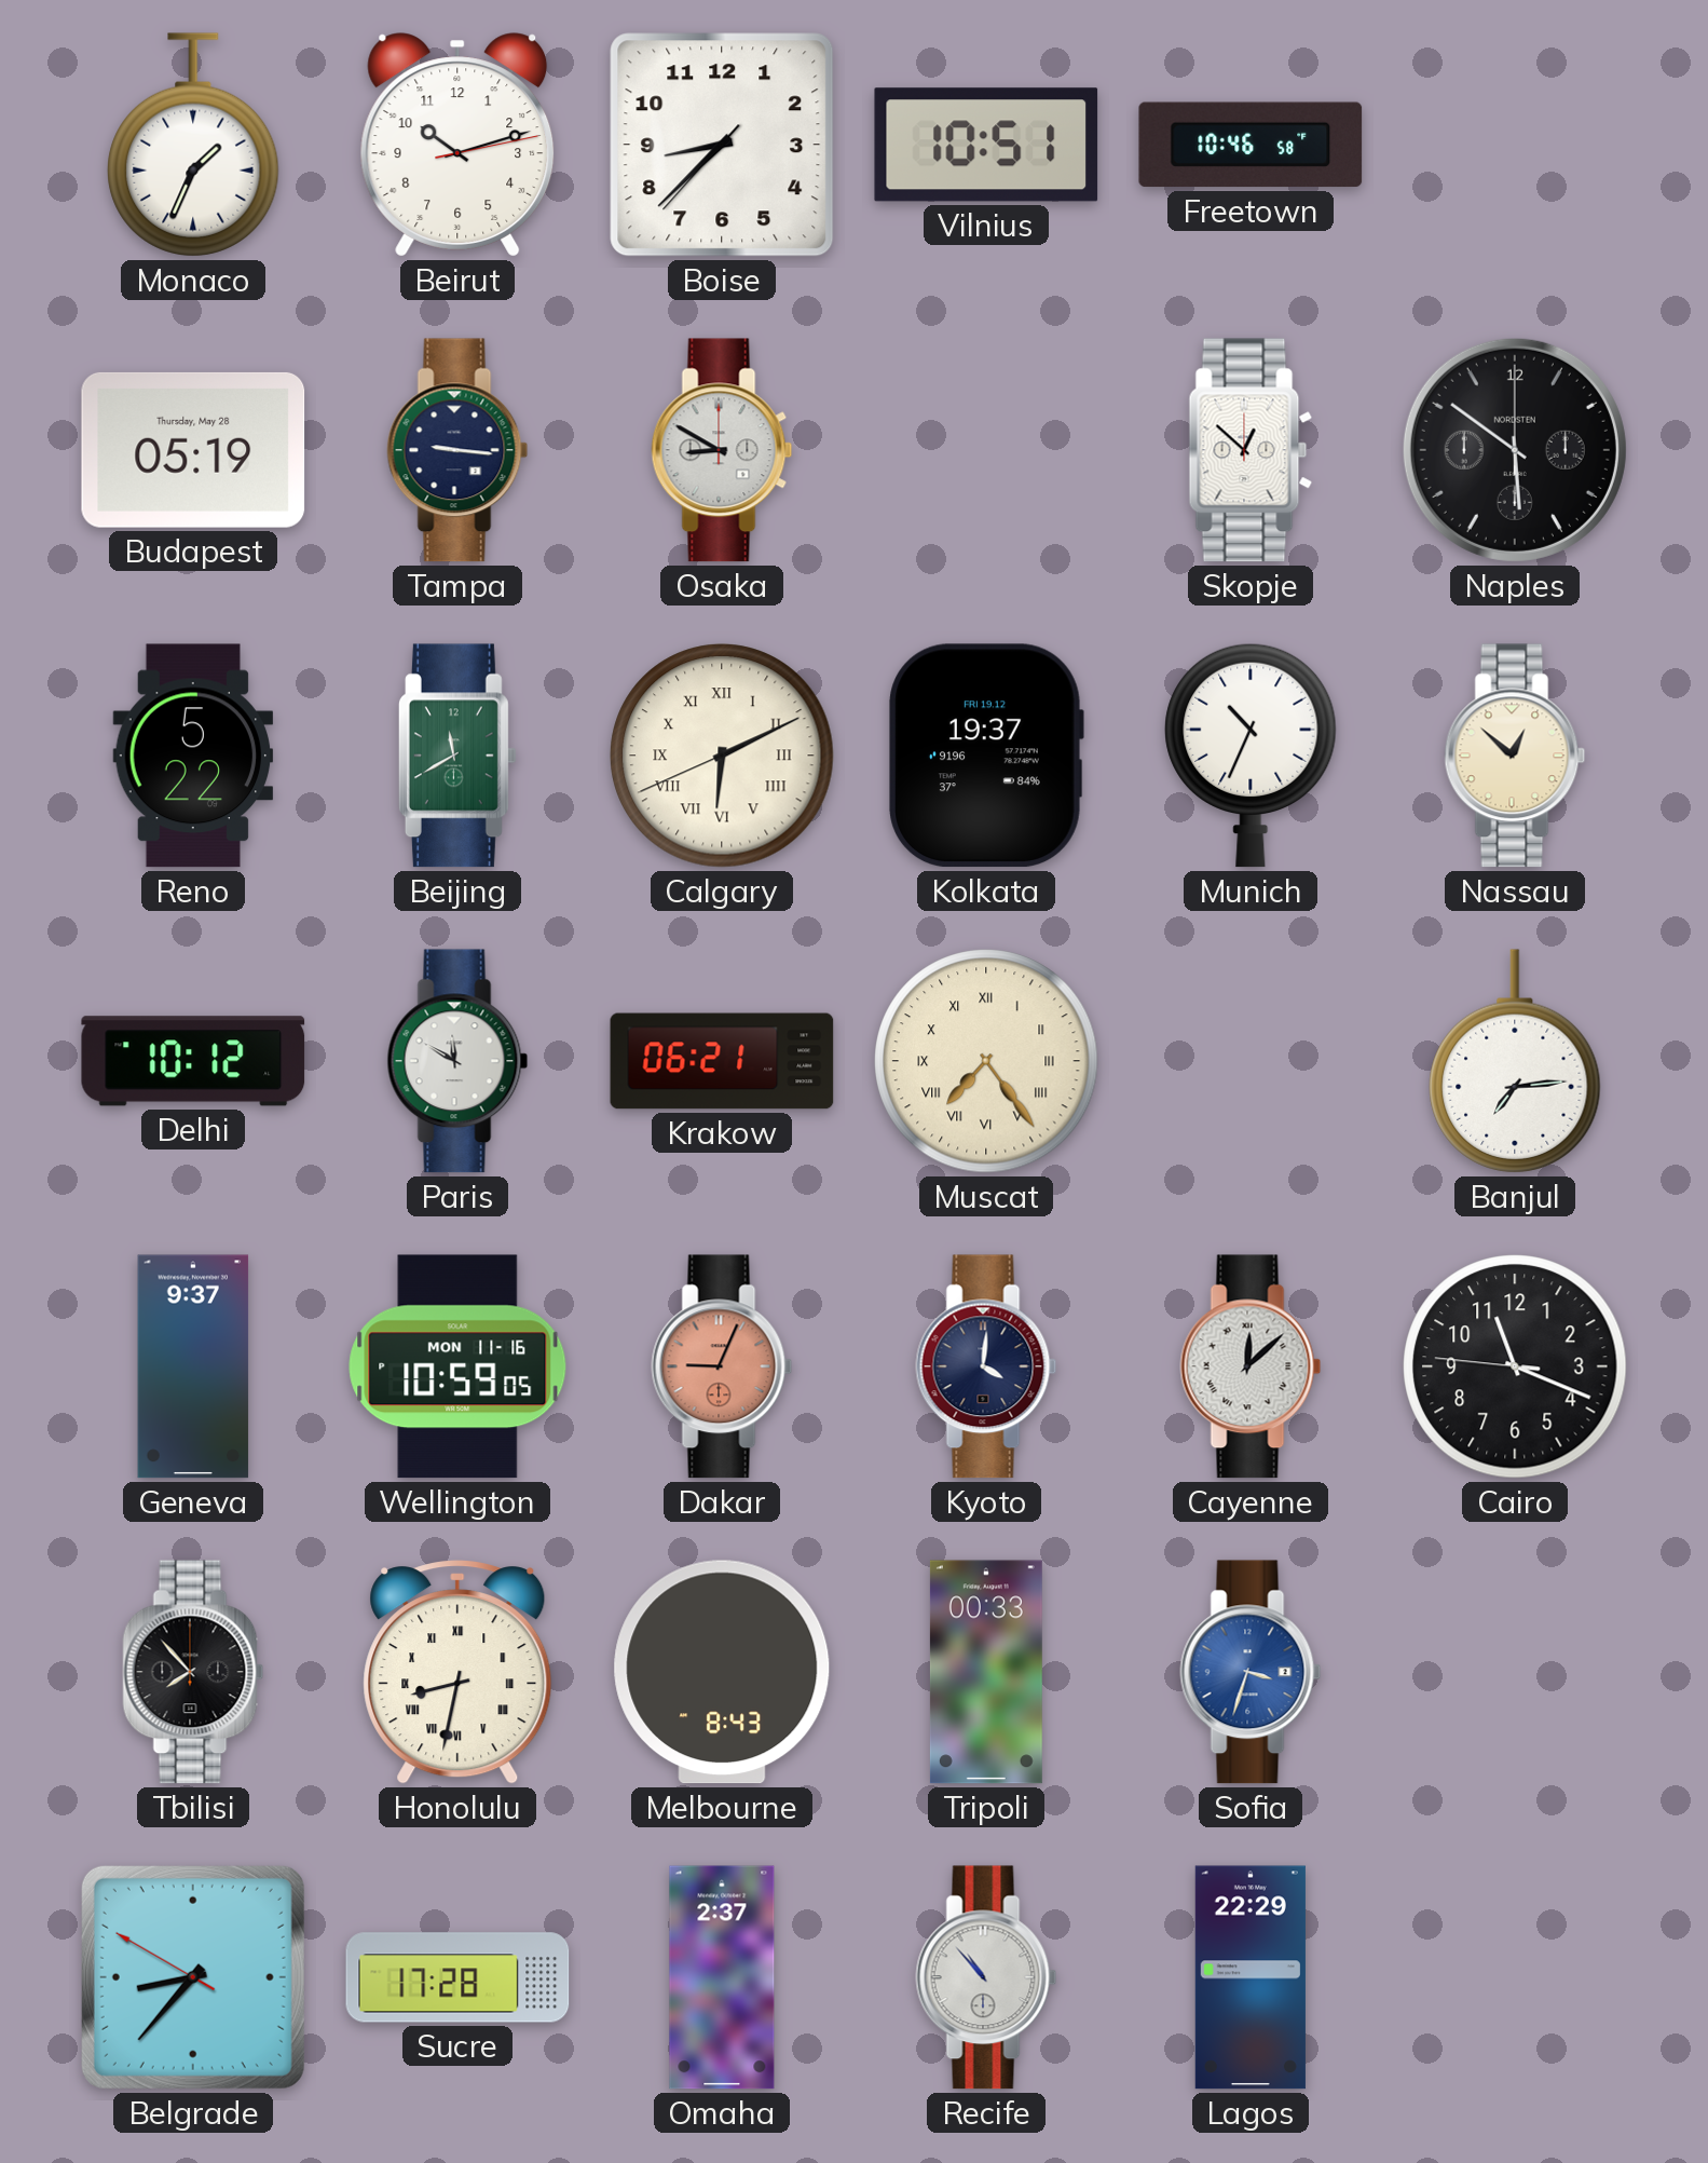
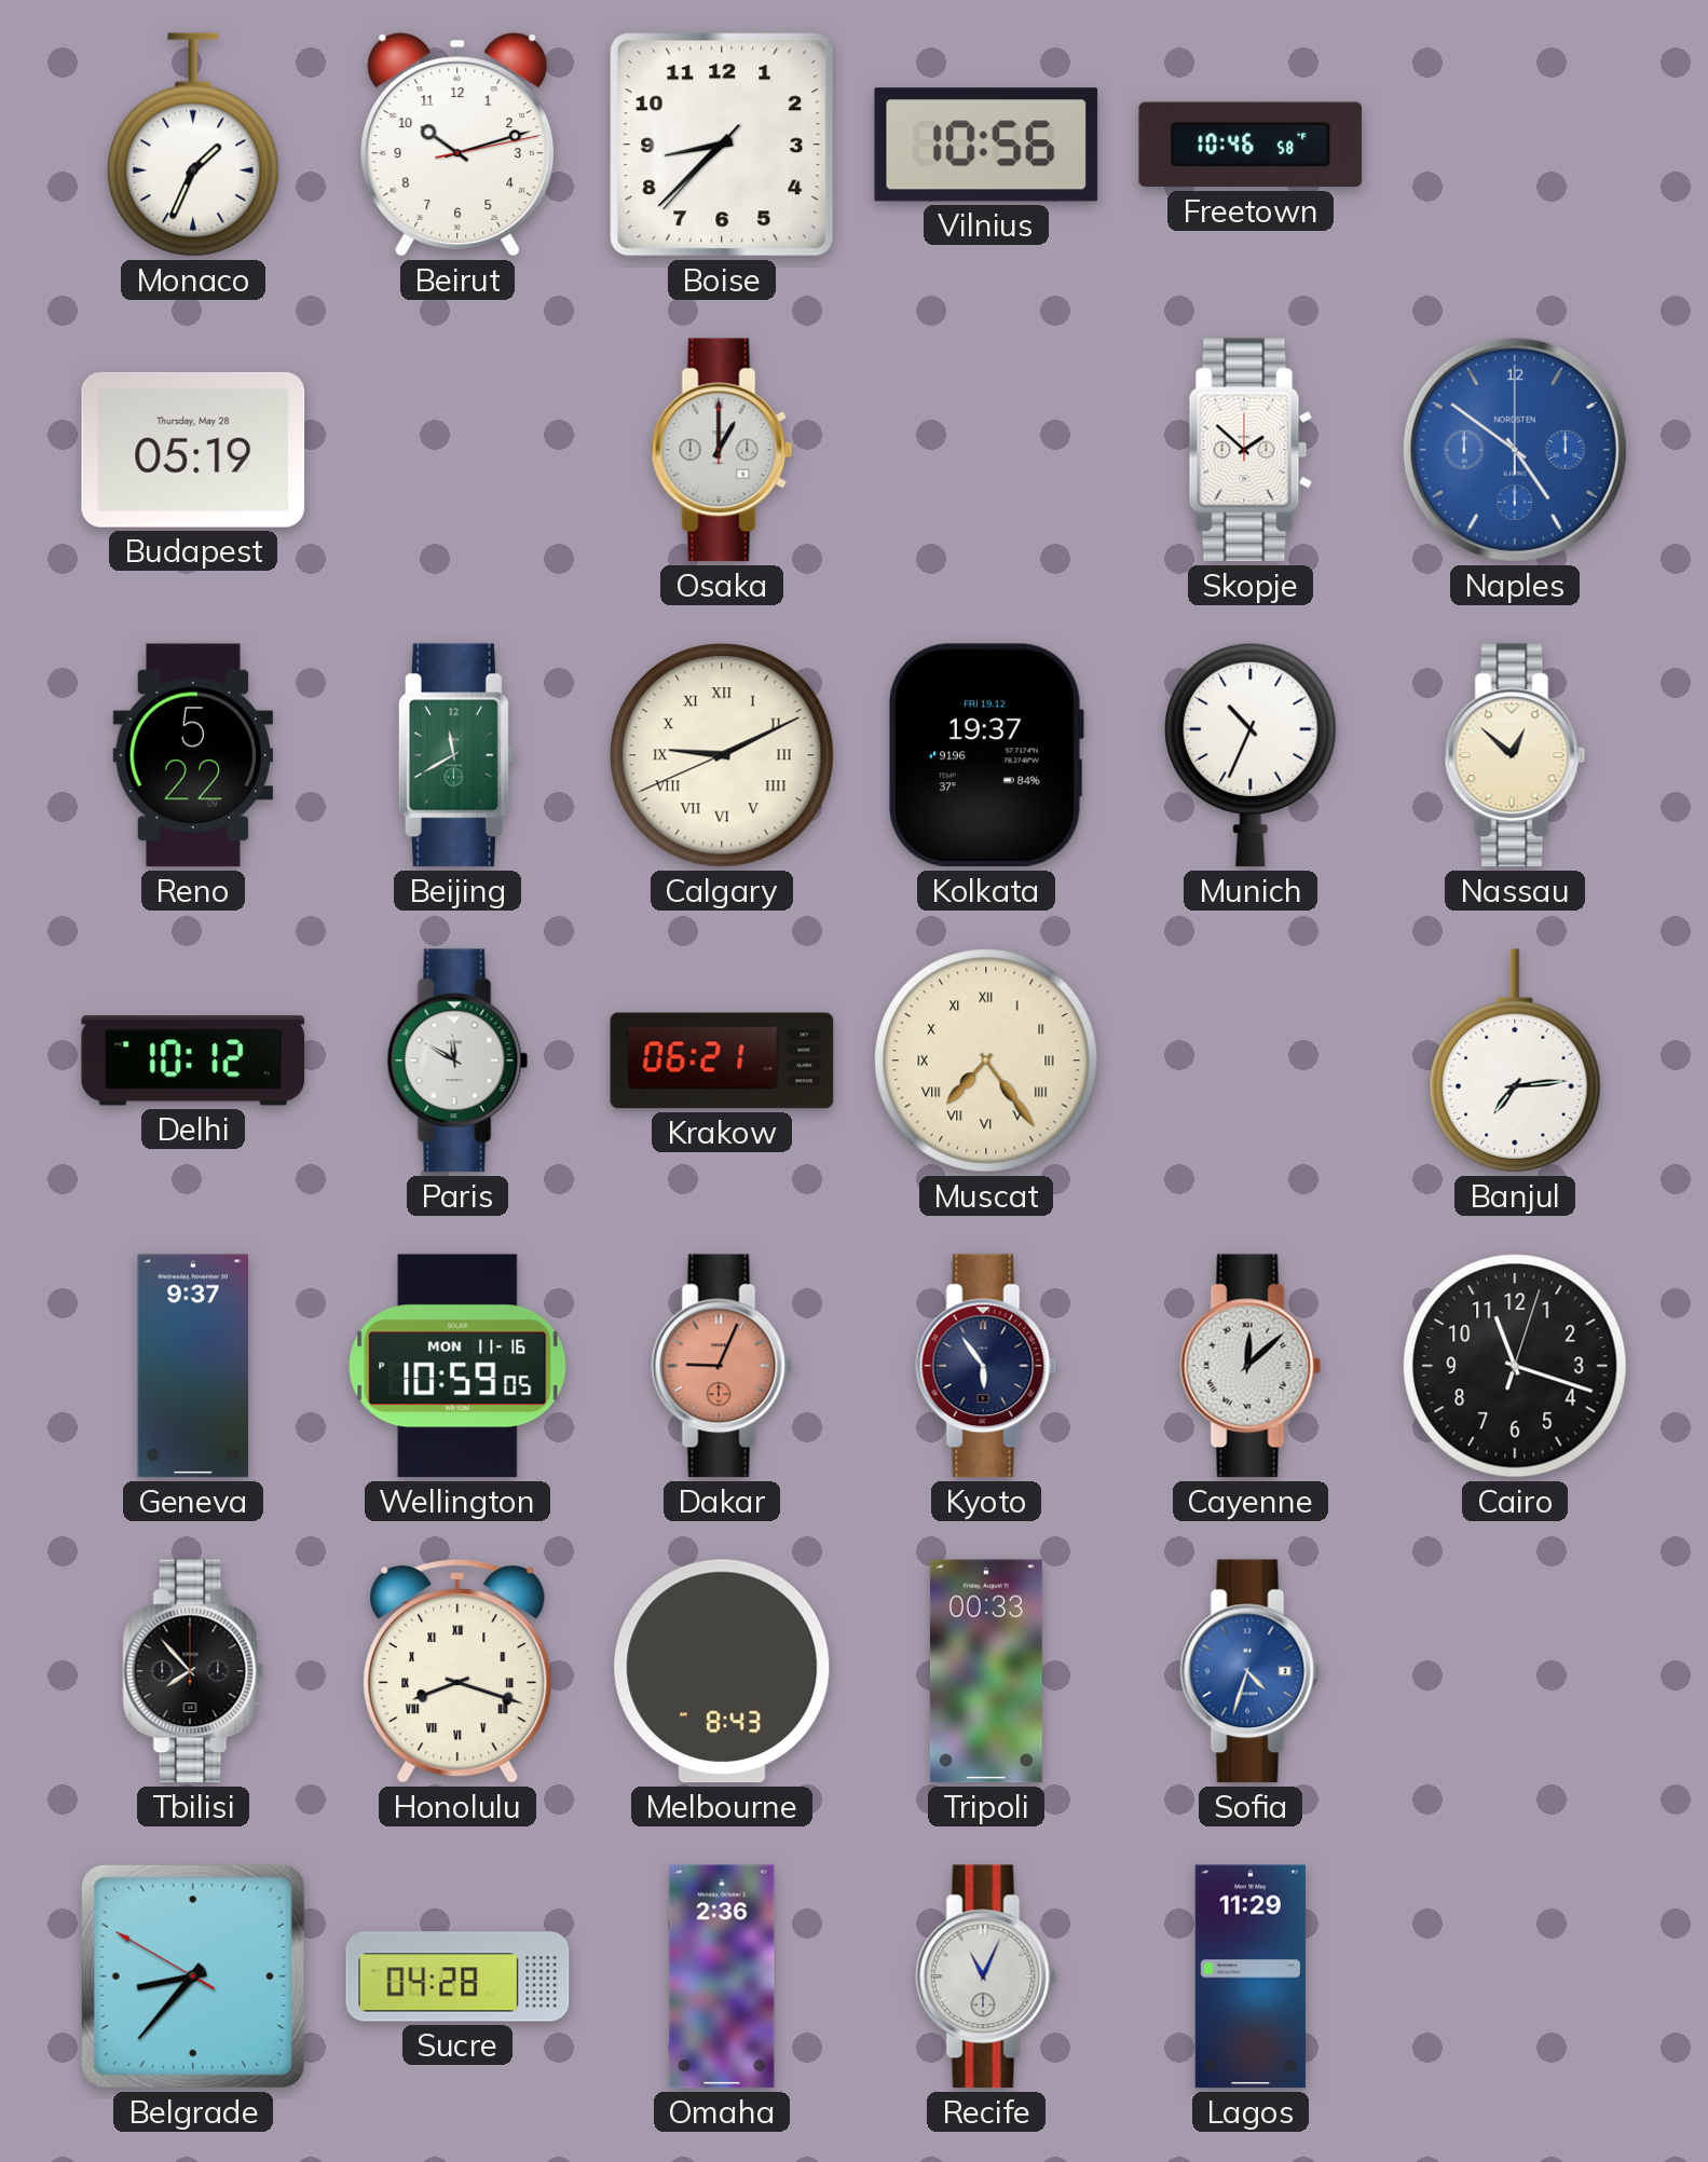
Vilnius: 10:51 -> 10:56
Tampa: 9:16 -> none
Osaka: 8:50 -> 1:00
Skopje: 12:52 -> 1:52
Naples: 5:51 -> 4:51
Naples dial: black -> blue
Calgary: 6:10 -> 9:10
Kyoto: 4:01 -> 5:54
Cairo: 11:18:46 -> 11:18:03
Honolulu: 8:32 -> 8:18
Sofia: 3:33 -> 4:33
Sucre: 17:28 -> 04:28
Omaha: 2:37 -> 2:36
Recife: 10:53 -> 11:04
Lagos: 22:29 -> 11:29
